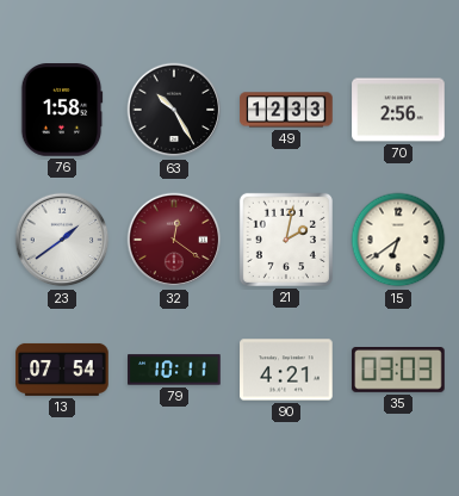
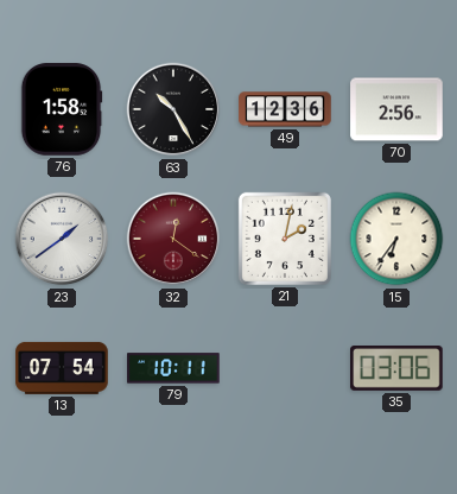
49: 12:33 -> 12:36
15: 6:39 -> 6:36
90: 4:21 -> none
35: 03:03 -> 03:06
